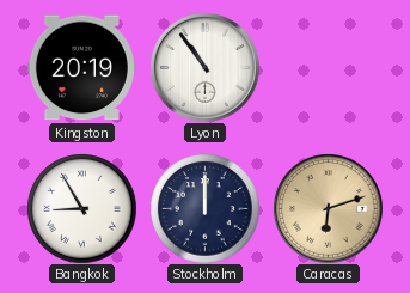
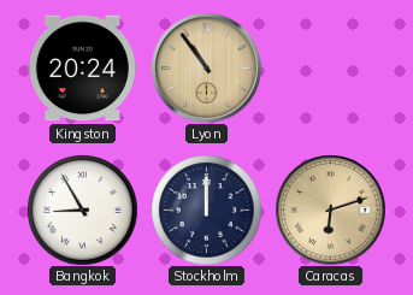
Kingston: 20:19 -> 20:24
Lyon dial: white -> champagne
